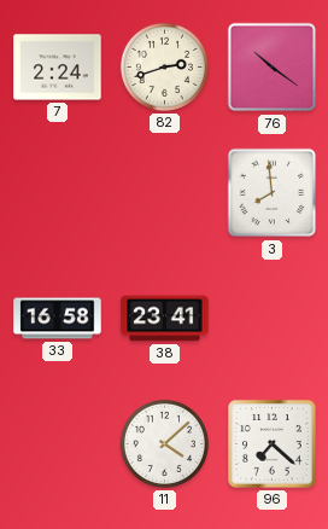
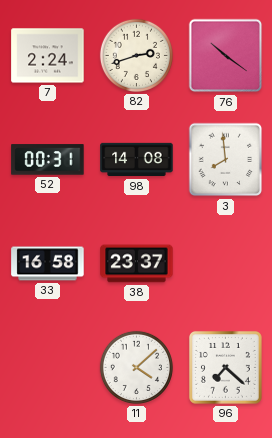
52: none -> 00:31
98: none -> 14:08
38: 23:41 -> 23:37
